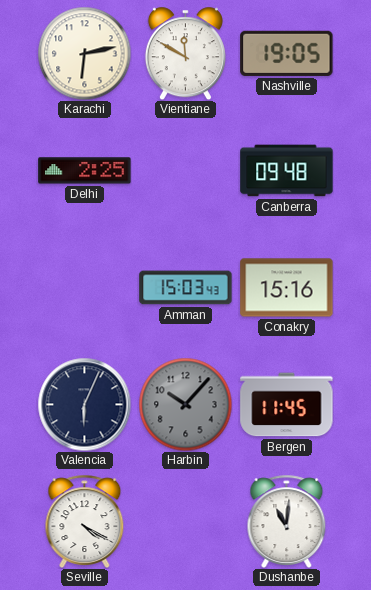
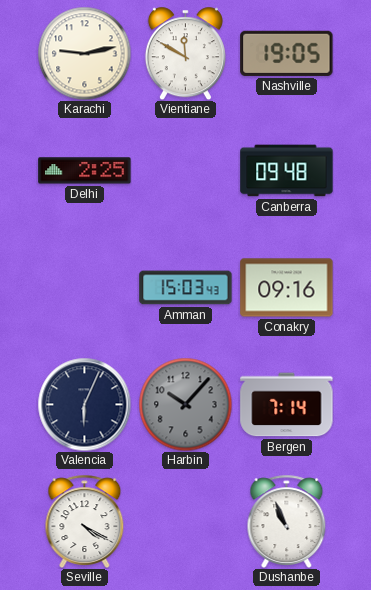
Karachi: 6:13 -> 9:13
Conakry: 15:16 -> 09:16
Bergen: 11:45 -> 7:14
Dushanbe: 11:01 -> 10:56
